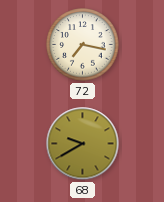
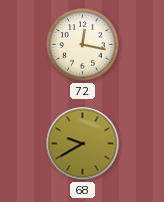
72: 7:17 -> 12:17
